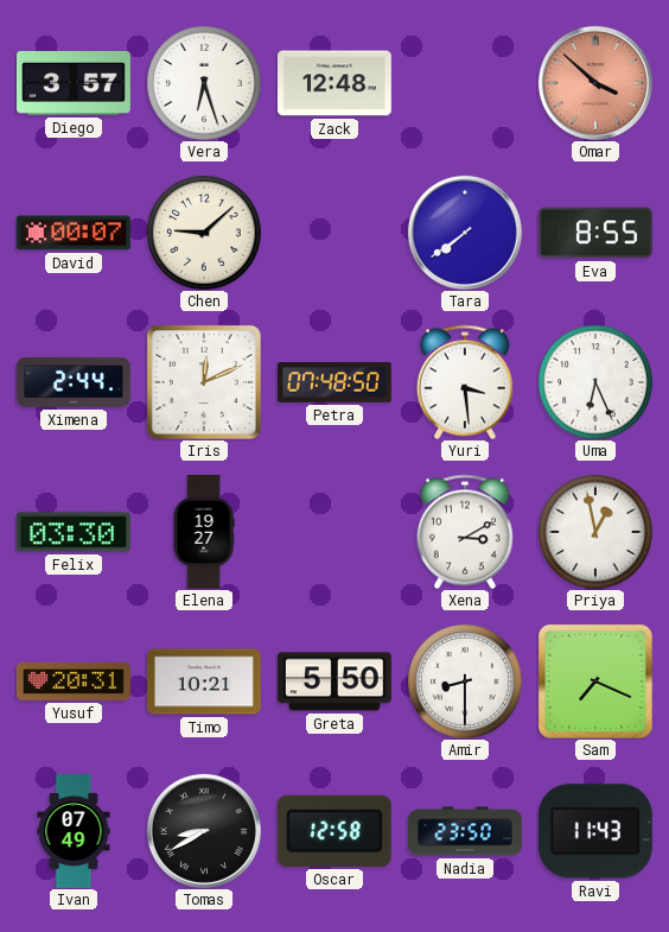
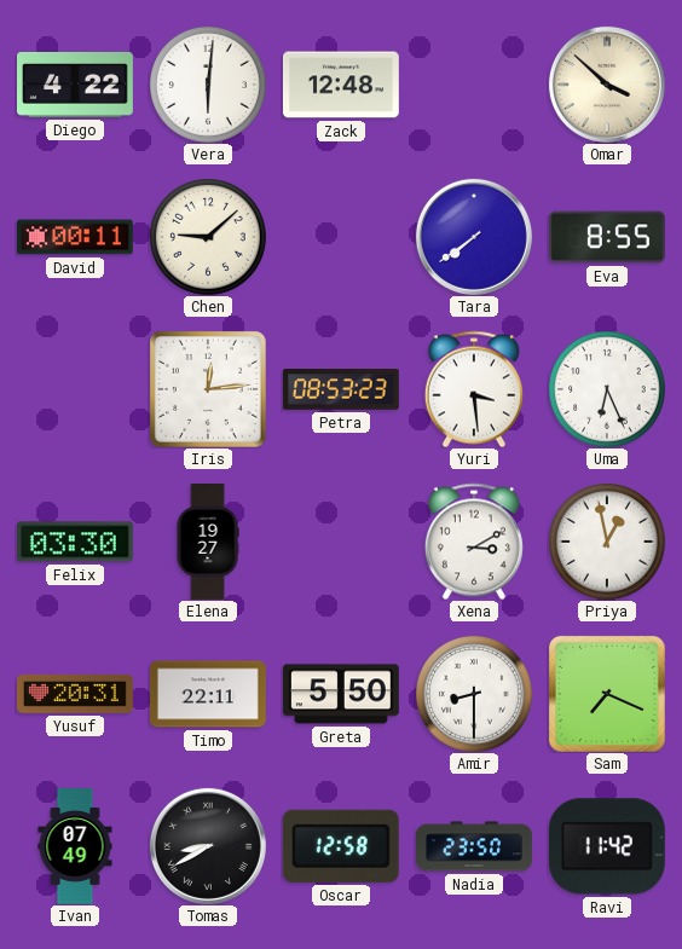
Diego: 3:57 -> 4:22
Vera: 6:27 -> 6:01
Omar dial: salmon -> cream
David: 00:07 -> 00:11
Ximena: 2:44 -> none
Iris: 12:11 -> 12:14
Petra: 07:48 -> 08:53
Timo: 10:21 -> 22:11
Ravi: 11:43 -> 11:42
